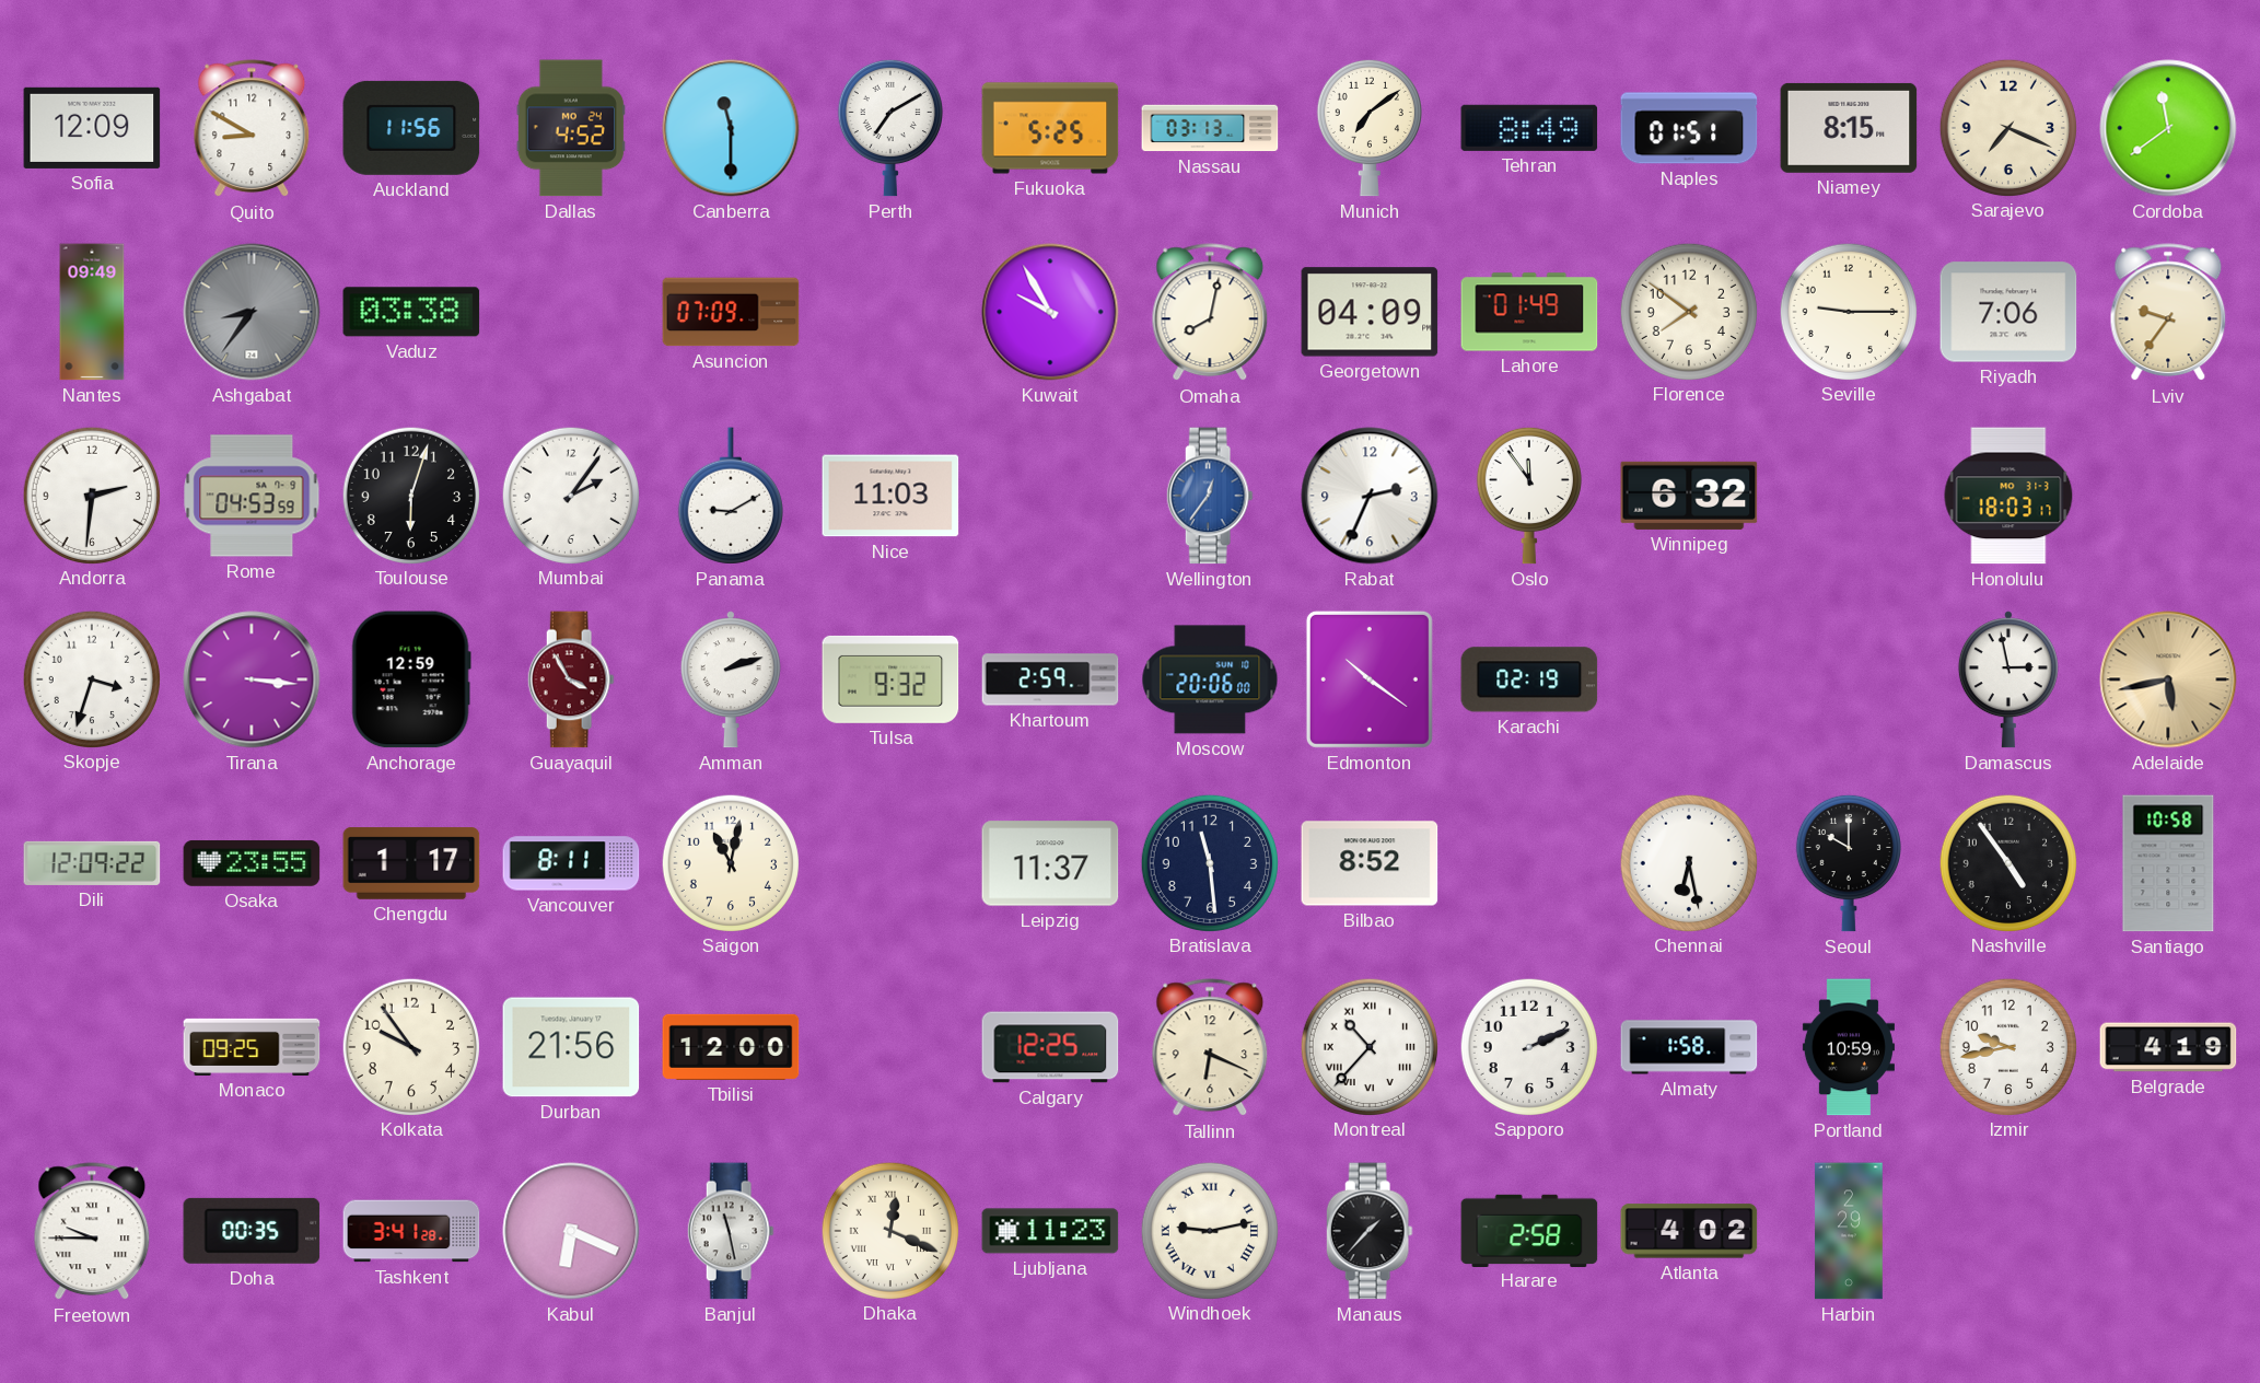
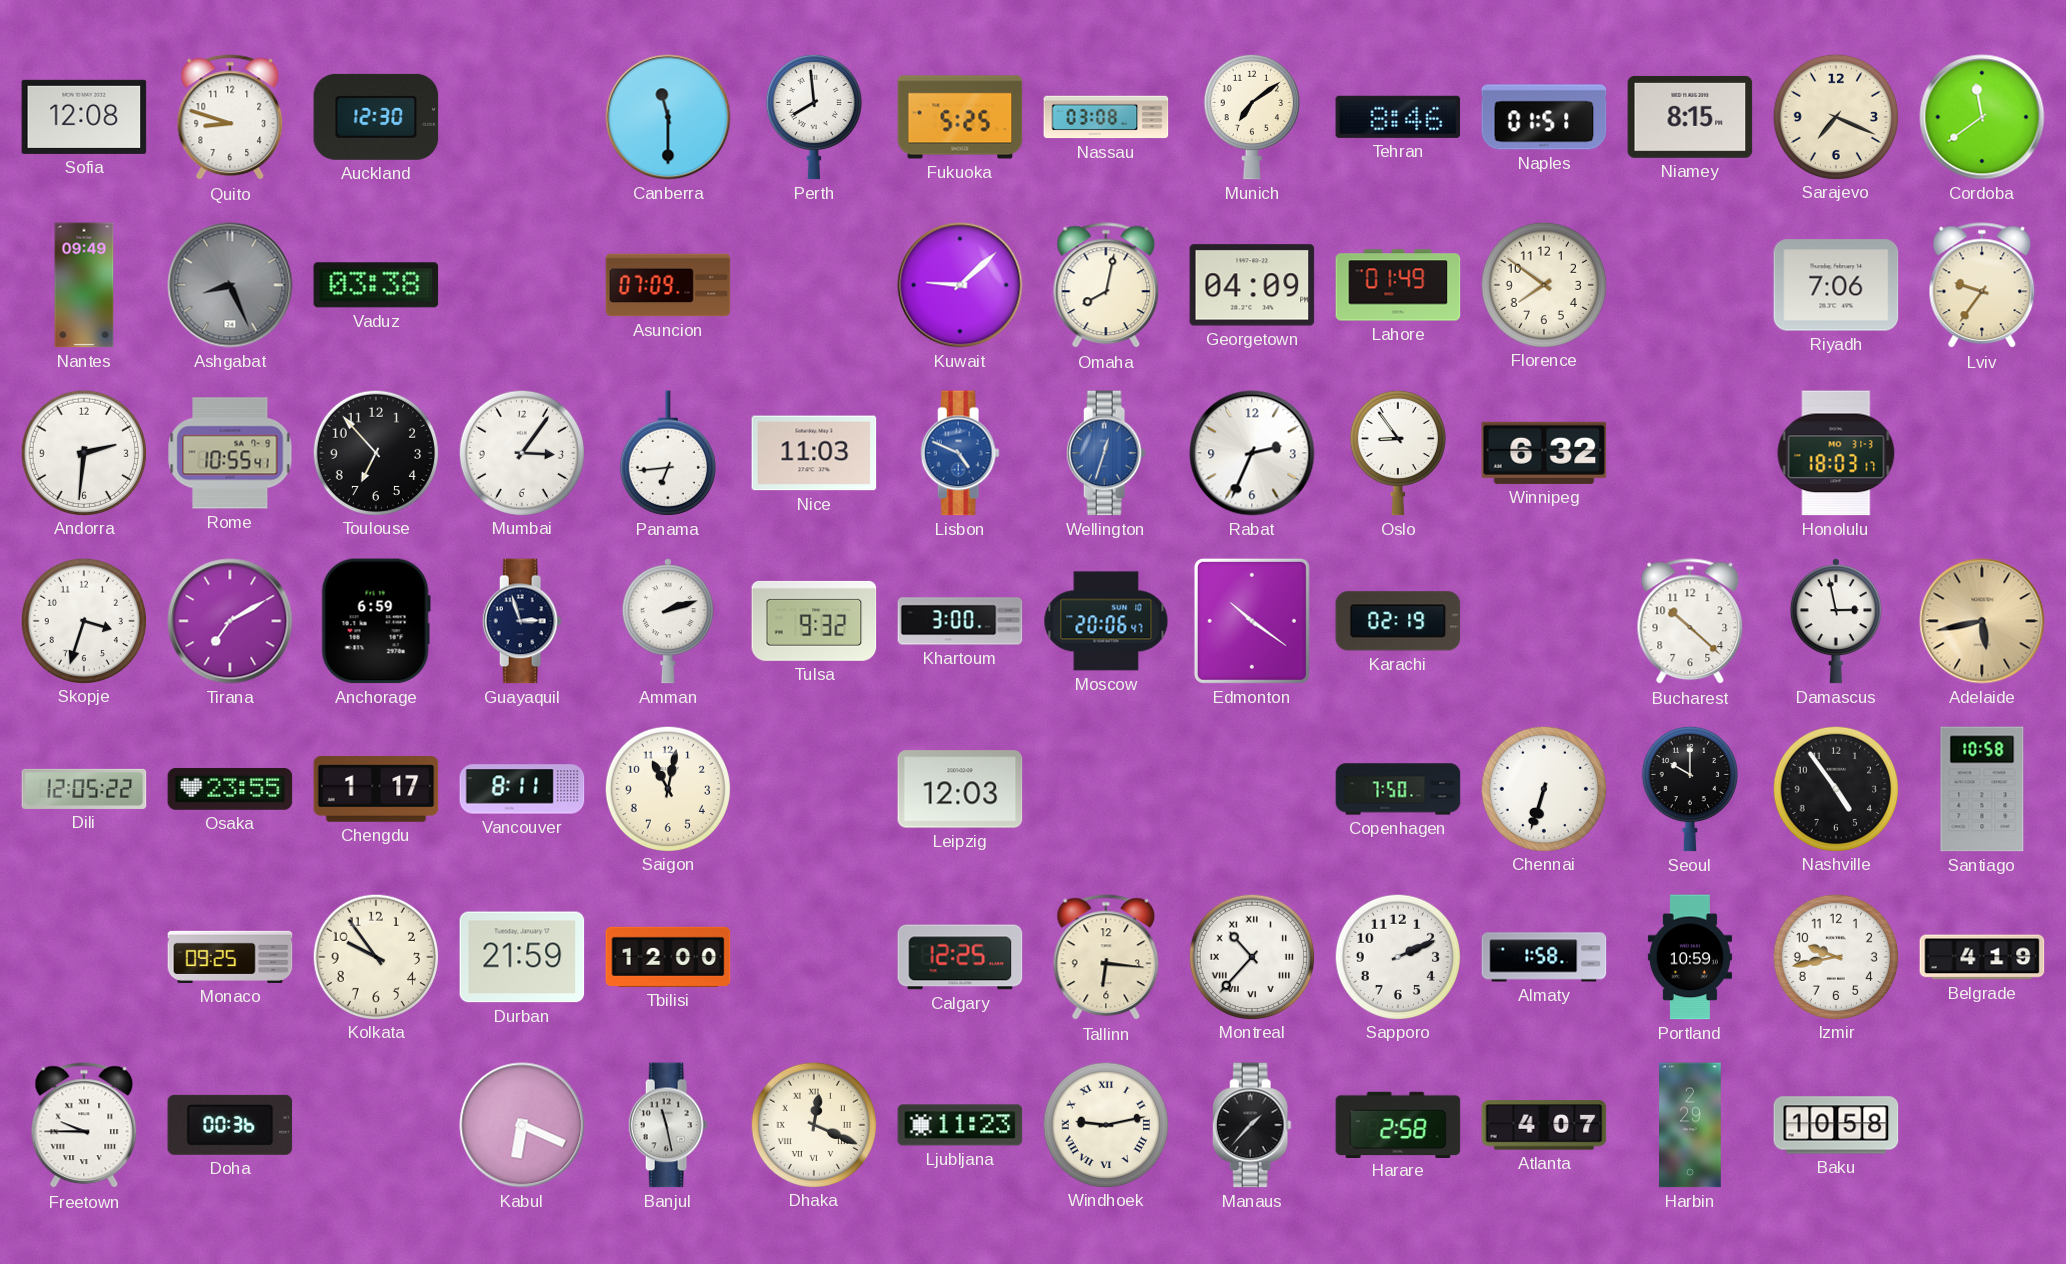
Sofia: 12:09 -> 12:08
Quito: 8:50 -> 8:48
Auckland: 11:56 -> 12:30
Dallas: 4:52 -> none
Perth: 7:10 -> 7:59
Nassau: 03:13 -> 03:08
Tehran: 8:49 -> 8:46
Ashgabat: 8:36 -> 8:26
Kuwait: 9:55 -> 9:08
Seville: 9:15 -> none
Rome: 04:53 -> 10:55
Toulouse: 6:03 -> 6:53
Mumbai: 2:06 -> 3:06
Panama: 9:10 -> 6:44
Lisbon: none -> 4:49
Wellington: 12:36 -> 12:33
Oslo: 11:54 -> 8:54
Tirana: 3:16 -> 7:10
Anchorage: 12:59 -> 6:59
Guayaquil: 3:55 -> 2:57
Guayaquil dial: burgundy -> navy
Khartoum: 2:59 -> 3:00
Moscow: 20:06:00 -> 20:06:47
Bucharest: none -> 10:22
Dili: 12:09 -> 12:05
Leipzig: 11:37 -> 12:03
Bratislava: 11:29 -> none
Bilbao: 8:52 -> none
Copenhagen: none -> 7:50
Chennai: 6:28 -> 6:33
Durban: 21:56 -> 21:59
Tallinn: 6:19 -> 6:16
Doha: 00:35 -> 00:36
Tashkent: 3:41 -> none
Atlanta: 4:02 -> 4:07
Baku: none -> 10:58
